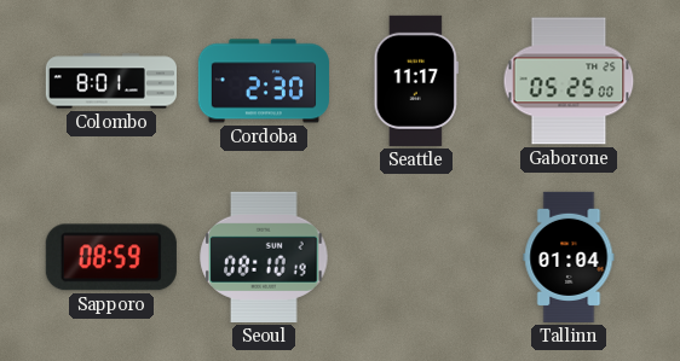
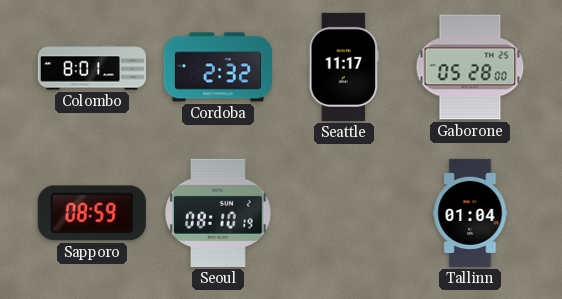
Cordoba: 2:30 -> 2:32
Gaborone: 05:25 -> 05:28
